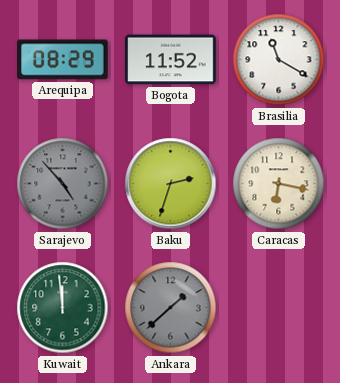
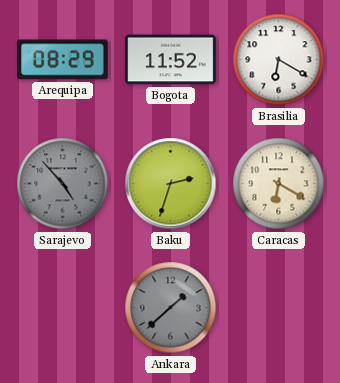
Brasilia: 11:20 -> 6:20
Caracas: 6:17 -> 6:20
Kuwait: 11:59 -> none
